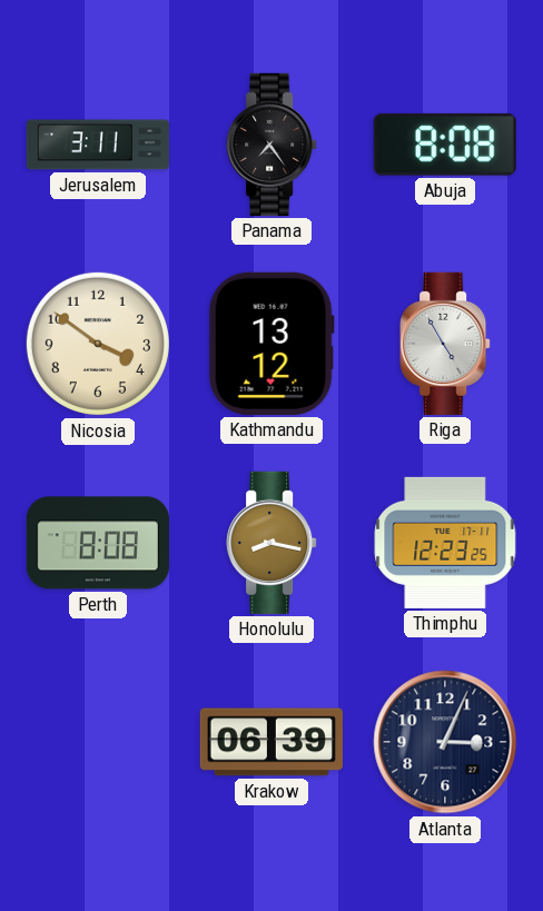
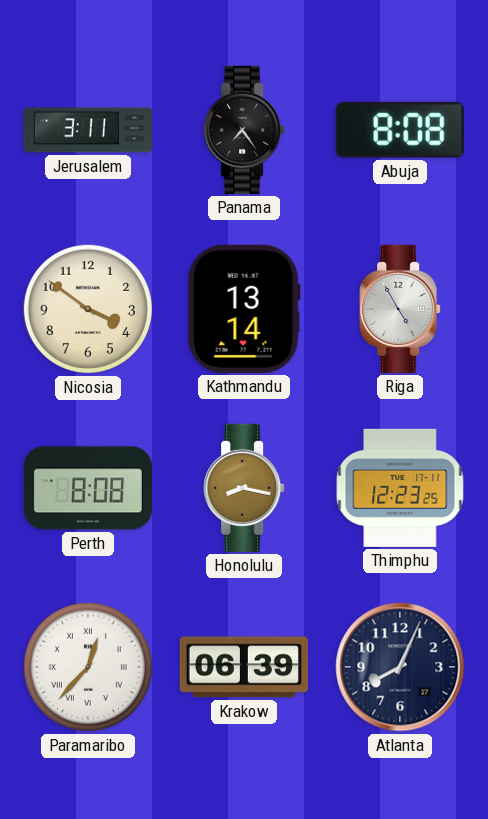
Kathmandu: 13:12 -> 13:14
Paramaribo: none -> 12:37
Atlanta: 3:04 -> 8:04
